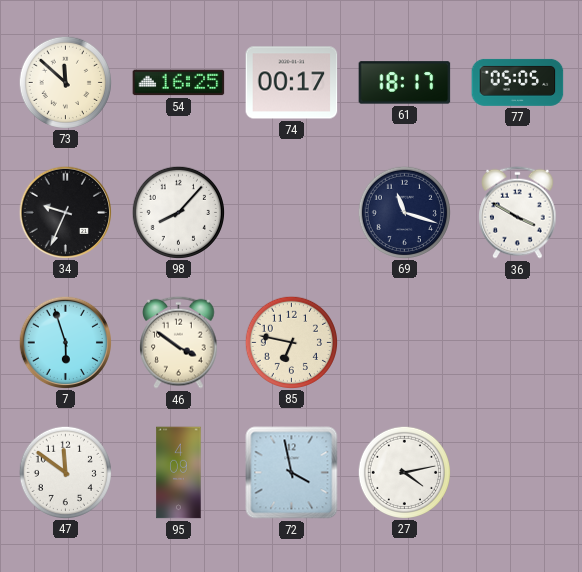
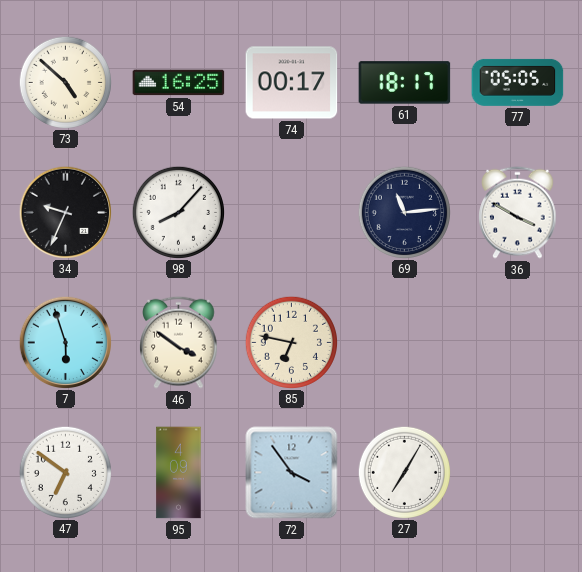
73: 11:52 -> 4:52
69: 11:18 -> 11:14
47: 11:51 -> 6:51
72: 3:58 -> 3:54
27: 4:13 -> 7:05
